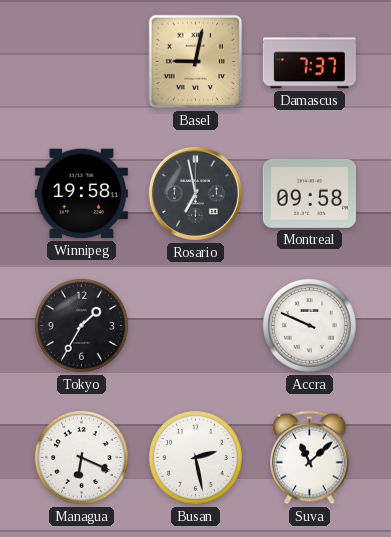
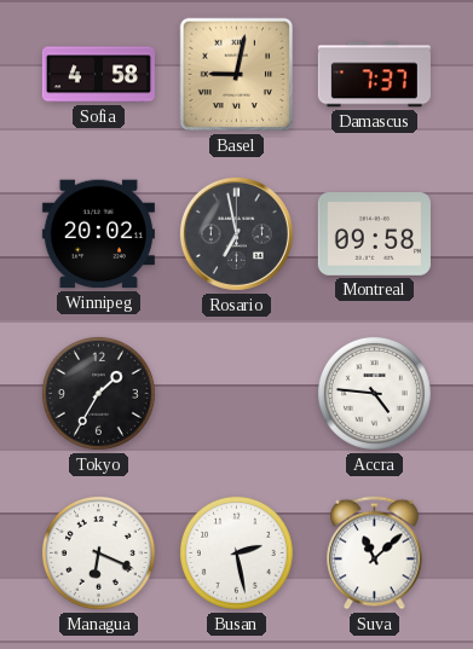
Sofia: none -> 4:58
Winnipeg: 19:58 -> 20:02
Accra: 9:49 -> 4:46
